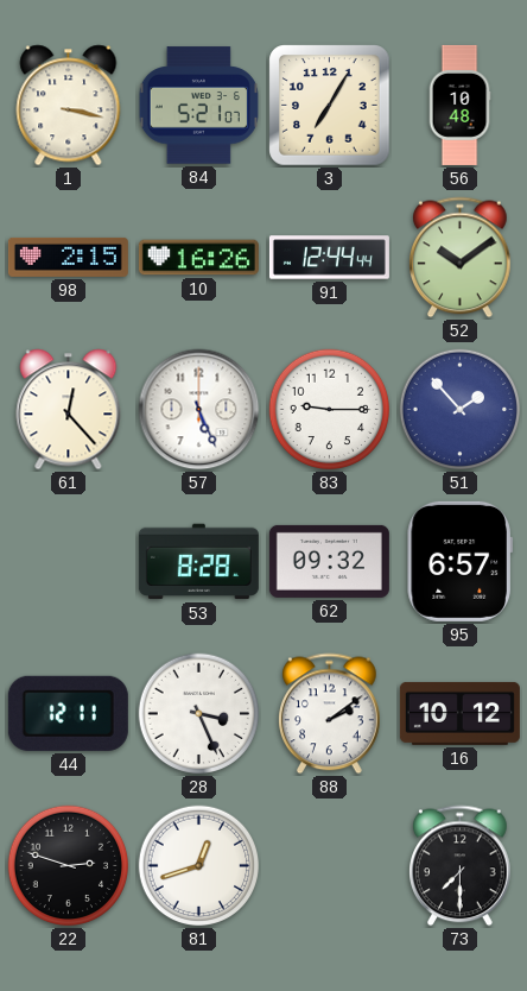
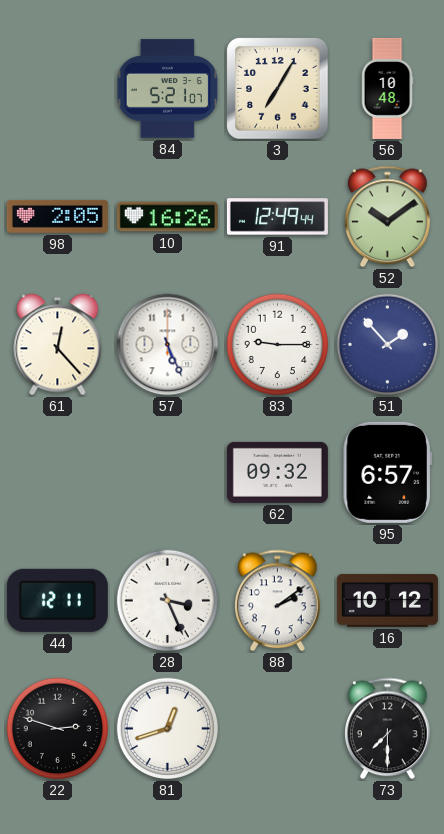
1: 3:17 -> none
98: 2:15 -> 2:05
91: 12:44 -> 12:49
53: 8:28 -> none
